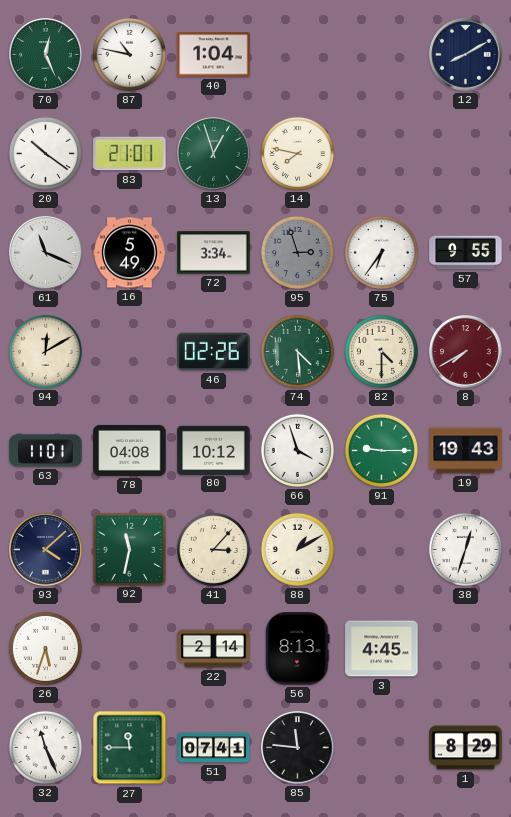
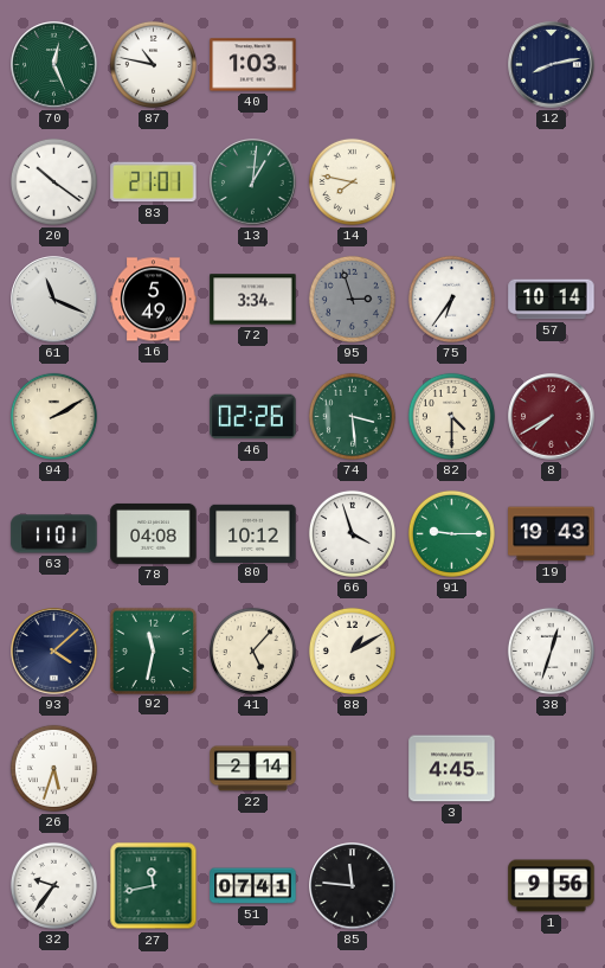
40: 1:04 -> 1:03
12: 8:10 -> 8:13
13: 12:57 -> 1:01
57: 9:55 -> 10:14
94: 12:10 -> 2:10
74: 4:29 -> 3:29
41: 3:07 -> 5:07
56: 8:13 -> none
32: 11:26 -> 9:36
27: 11:45 -> 11:43
1: 8:29 -> 9:56
